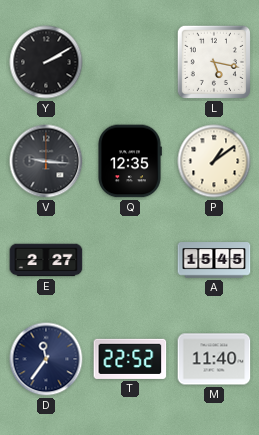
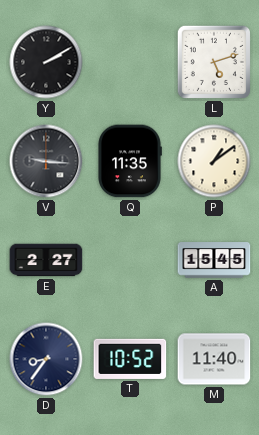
L: 5:17 -> 5:12
Q: 12:35 -> 11:35
D: 11:36 -> 8:36
T: 22:52 -> 10:52
